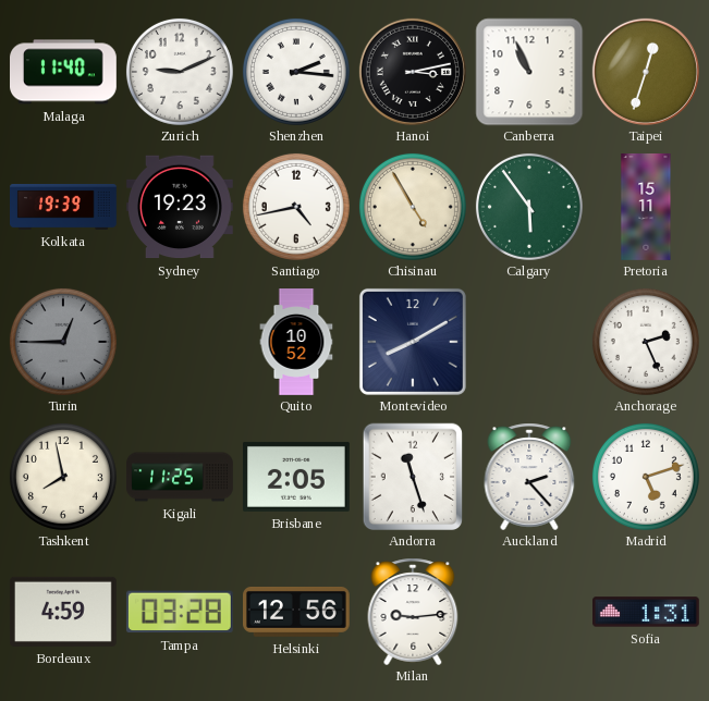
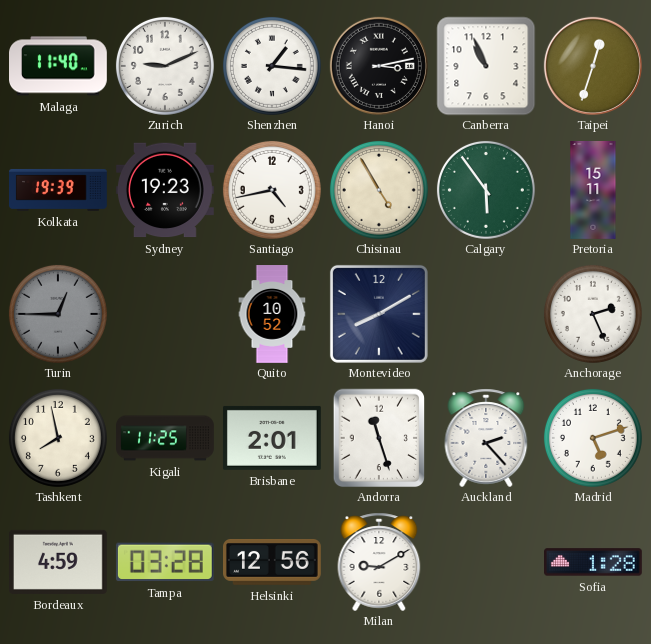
Shenzhen: 2:16 -> 1:16
Brisbane: 2:05 -> 2:01
Milan: 9:14 -> 9:10
Sofia: 1:31 -> 1:28
